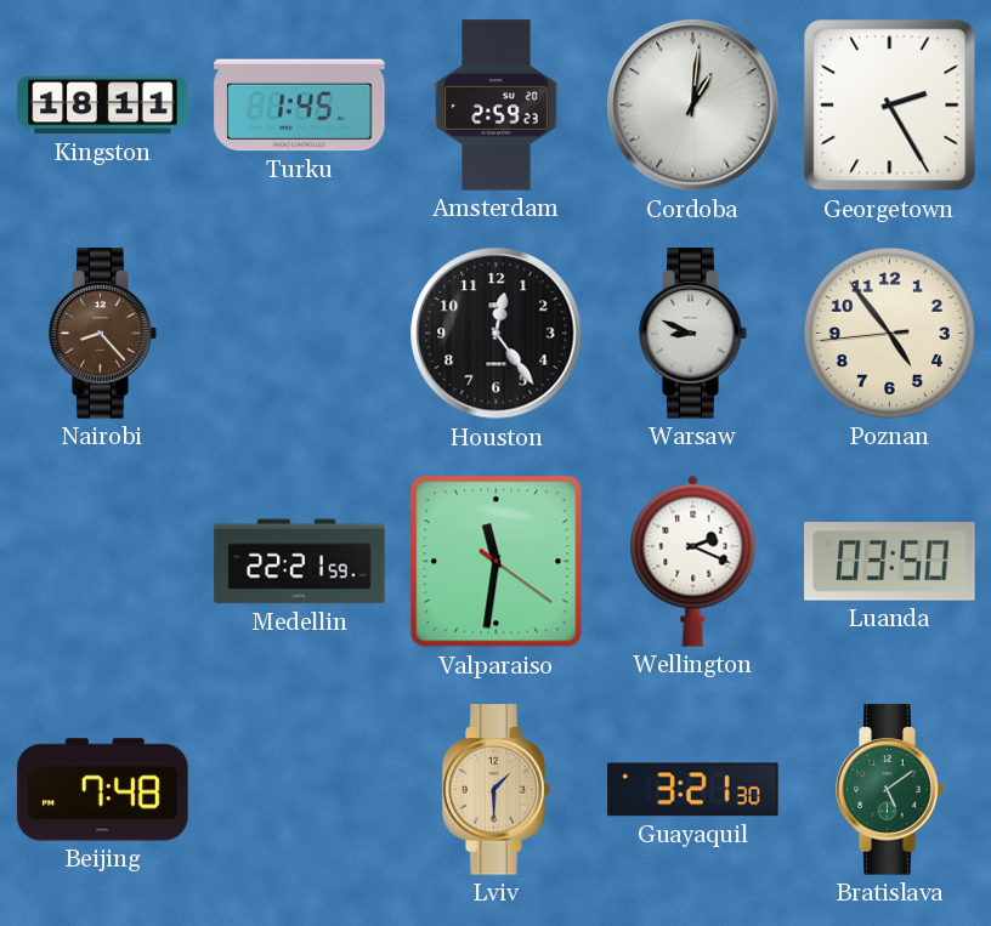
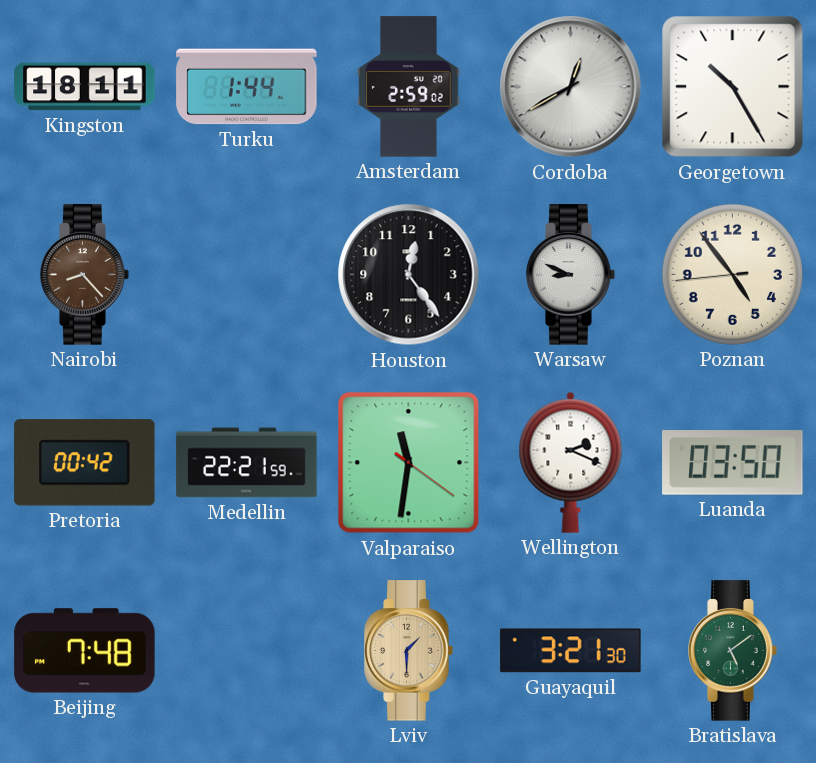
Turku: 1:45 -> 1:44
Amsterdam: 2:59:23 -> 2:59:02
Cordoba: 1:01 -> 12:40
Georgetown: 2:25 -> 10:25
Pretoria: none -> 00:42
